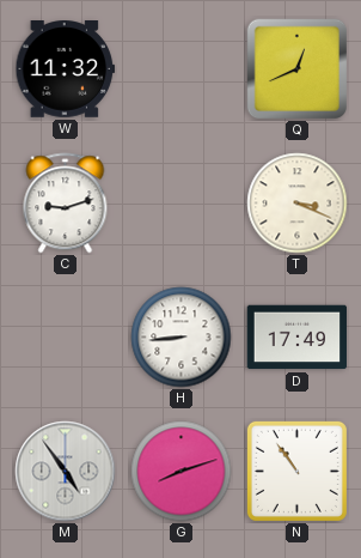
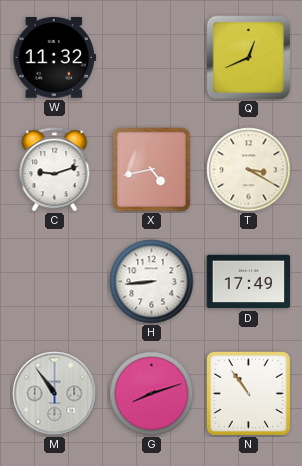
X: none -> 4:43
T: 3:19 -> 3:20
M: 4:54 -> 10:54
